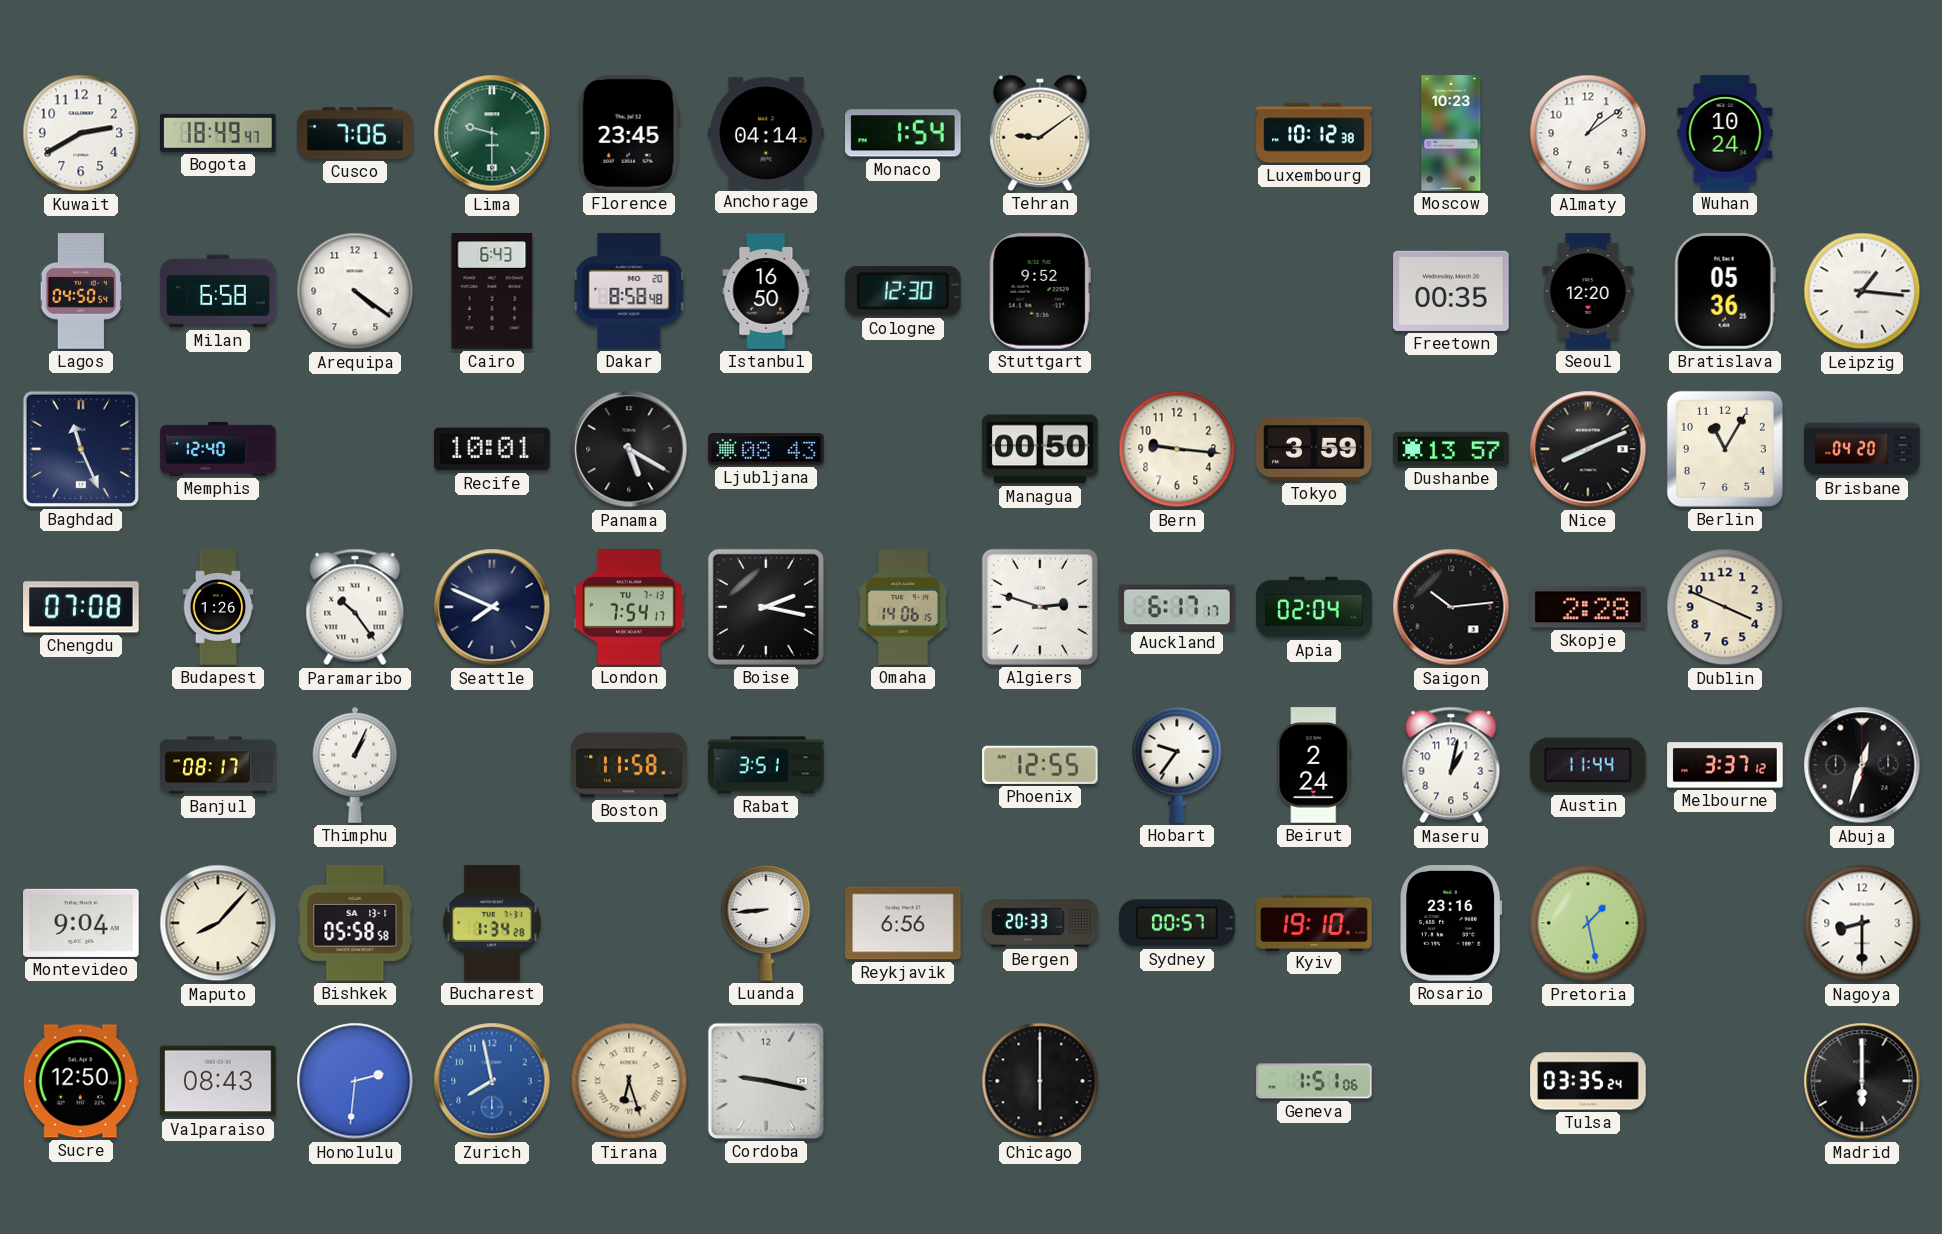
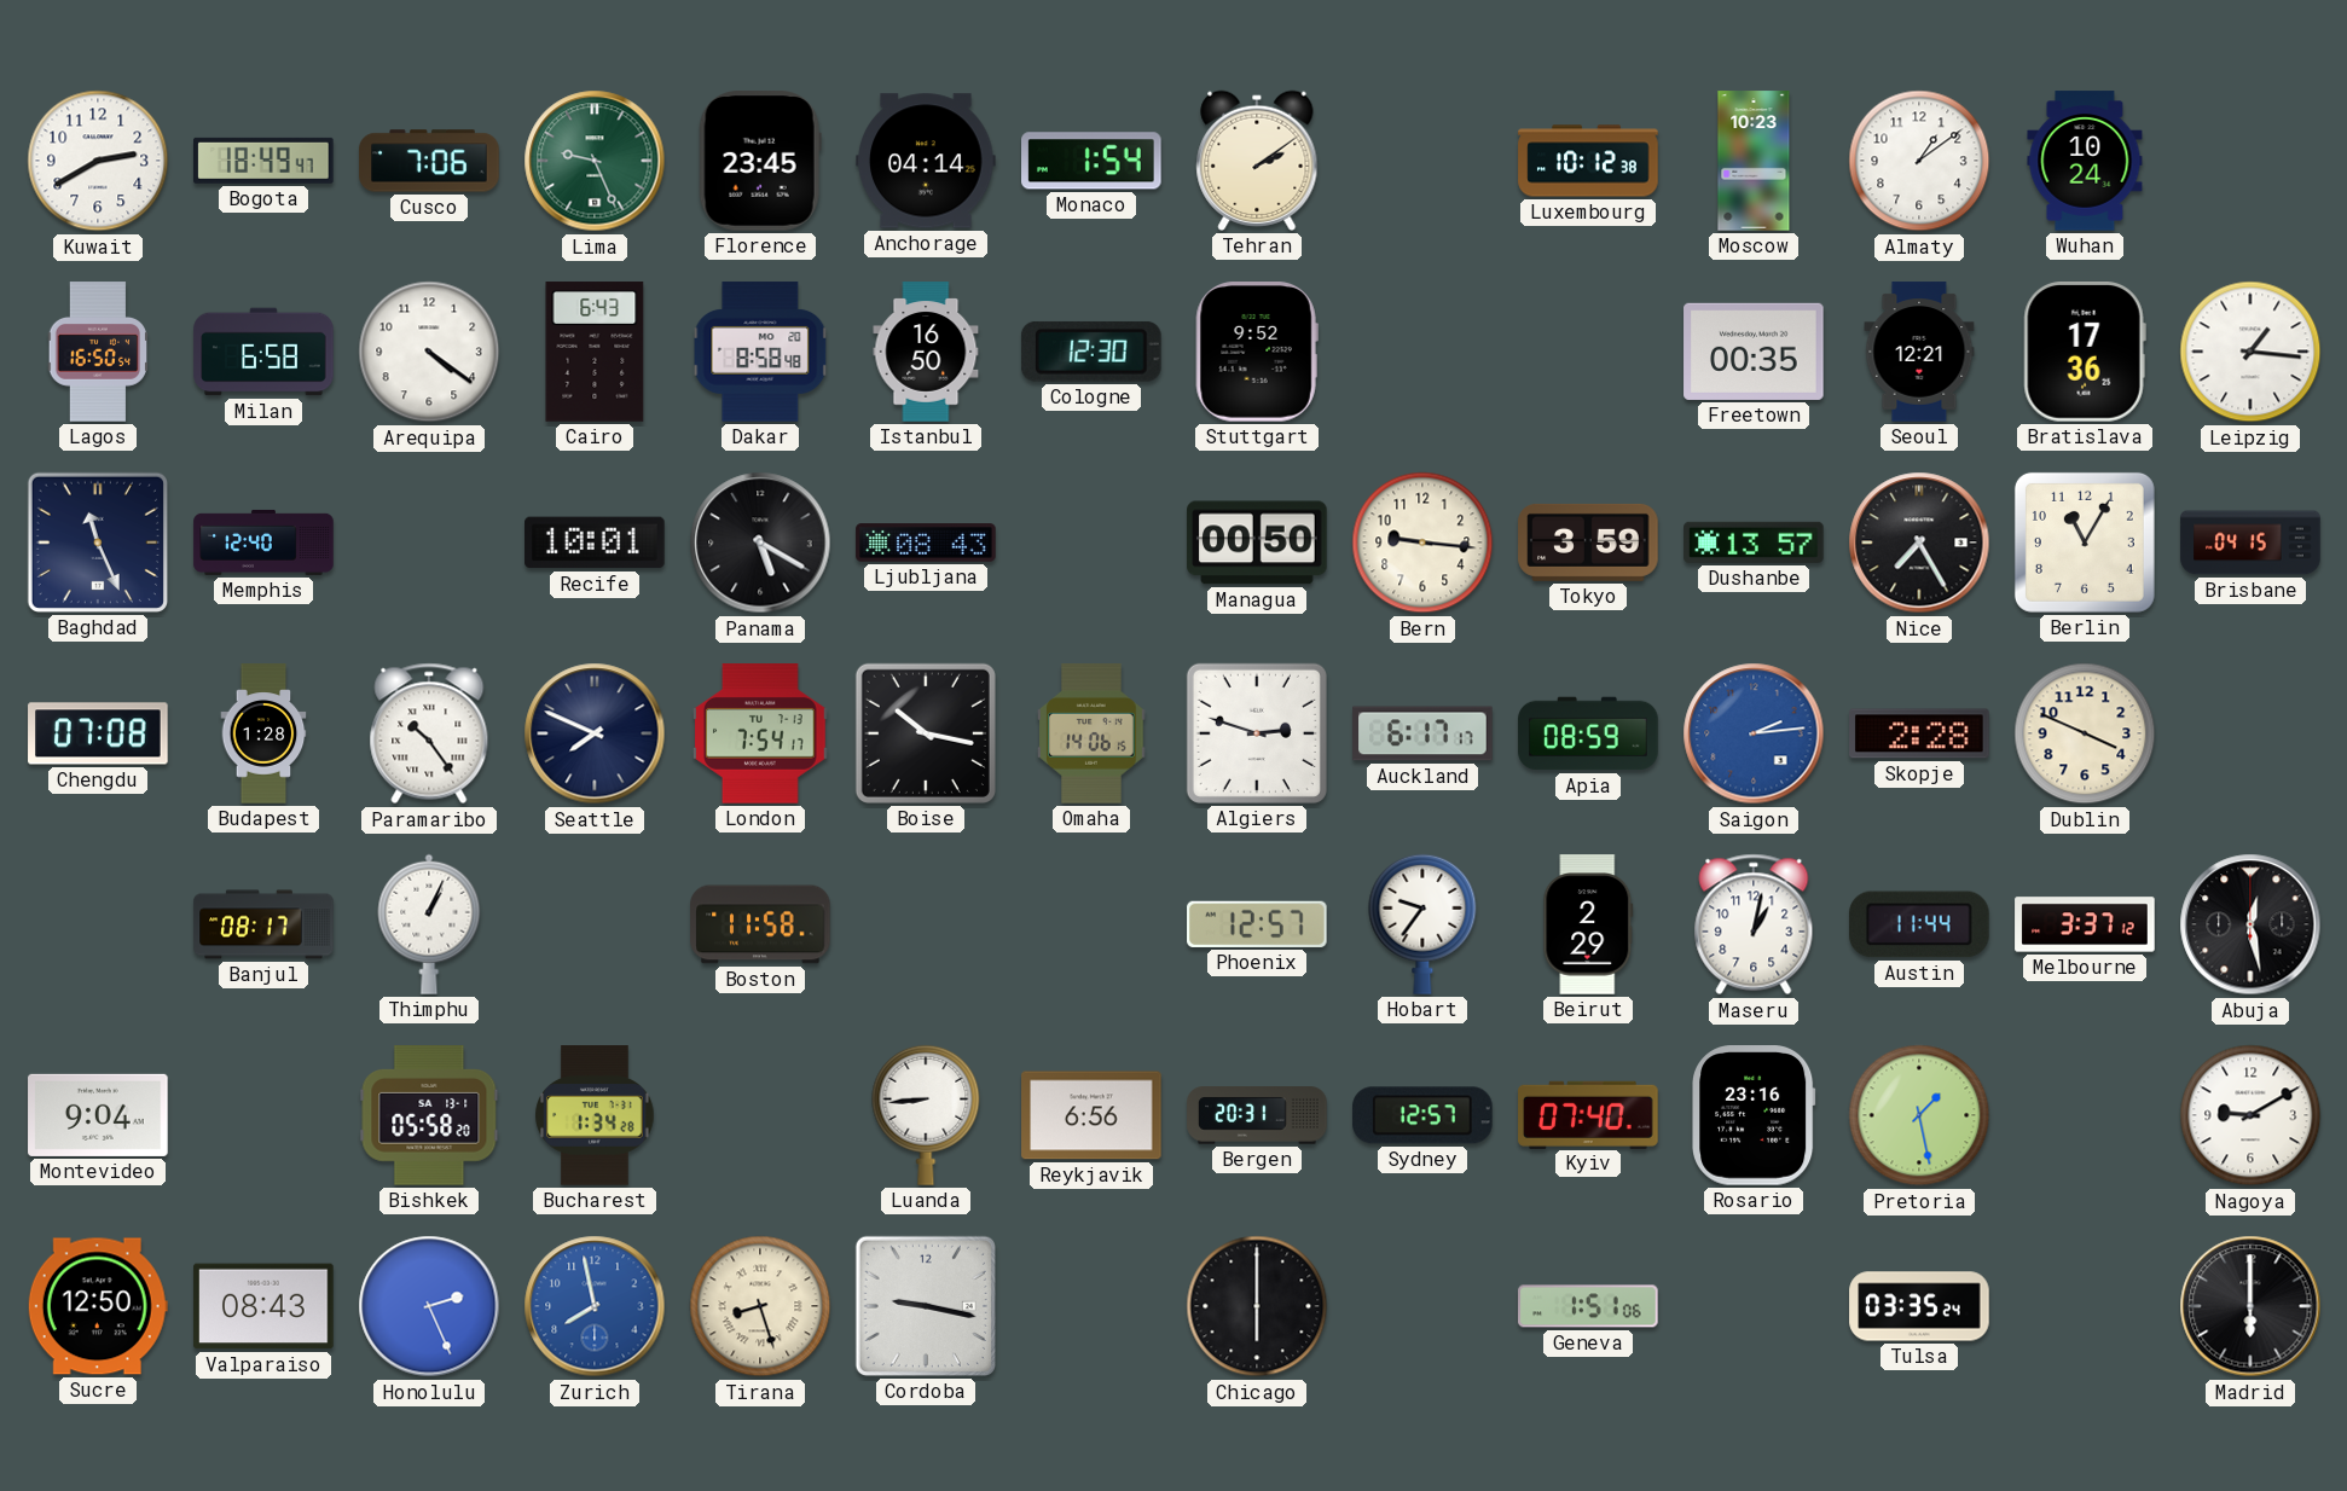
Lima: 9:30 -> 9:26
Tehran: 9:09 -> 2:09
Lagos: 04:50 -> 16:50
Seoul: 12:20 -> 12:21
Bratislava: 05:36 -> 17:36
Nice: 8:11 -> 7:25
Brisbane: 04:20 -> 04:15
Budapest: 1:26 -> 1:28
Boise: 2:17 -> 10:17
Apia: 02:04 -> 08:59
Saigon: 10:14 -> 2:14
Saigon dial: black -> blue
Rabat: 3:51 -> none
Phoenix: 12:55 -> 12:57
Beirut: 2:24 -> 2:29
Abuja: 12:33 -> 12:28
Maputo: 8:07 -> none
Bishkek: 05:58:58 -> 05:58:20
Bergen: 20:33 -> 20:31
Sydney: 00:57 -> 12:57
Kyiv: 19:10 -> 07:40
Nagoya: 8:30 -> 9:10
Honolulu: 2:31 -> 2:26
Tirana: 6:27 -> 8:27
